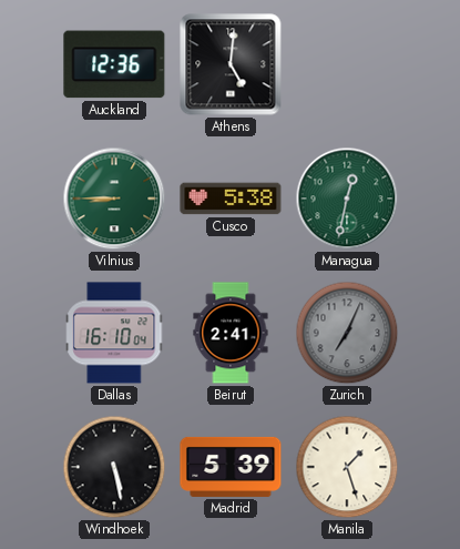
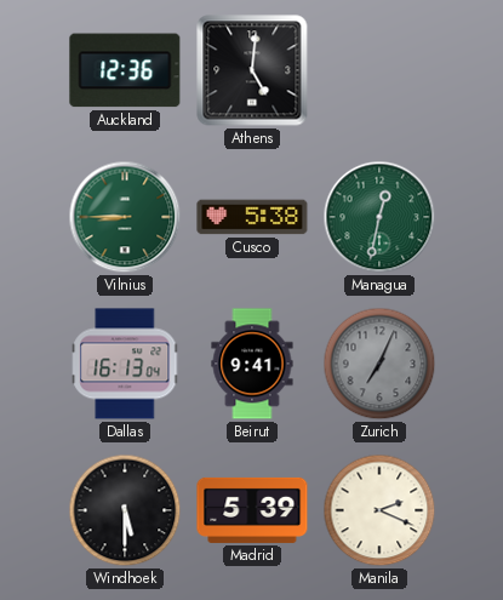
Dallas: 16:10 -> 16:13
Beirut: 2:41 -> 9:41
Windhoek: 5:28 -> 5:30
Manila: 1:27 -> 2:19
